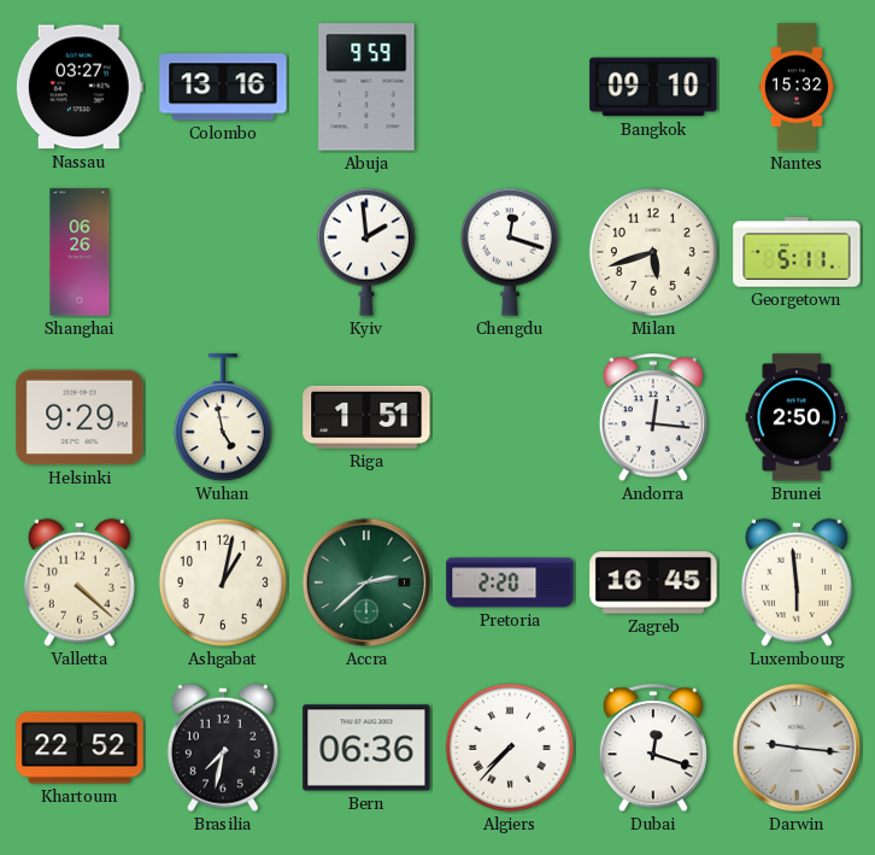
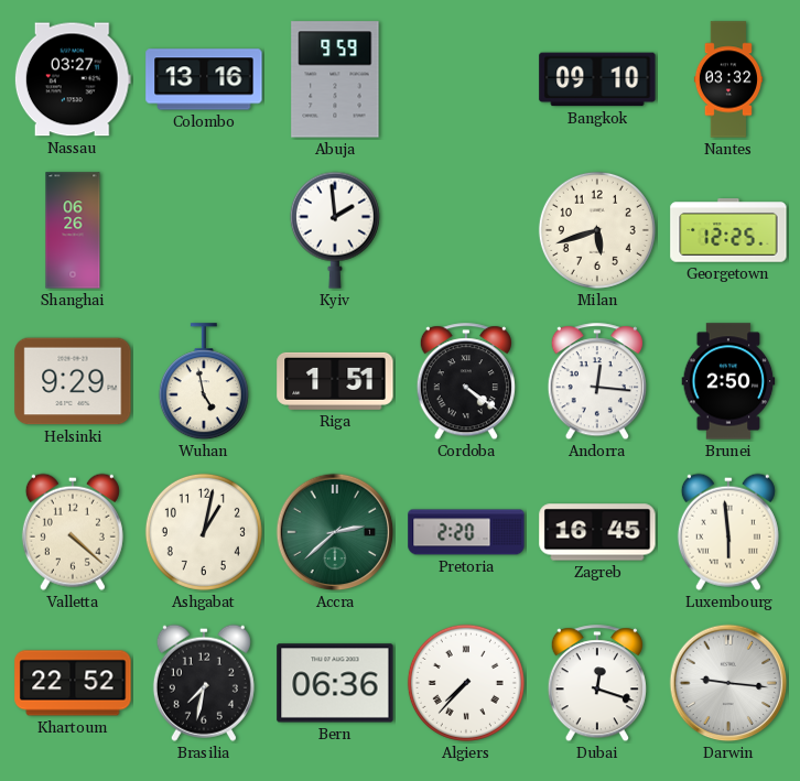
Nantes: 15:32 -> 03:32
Chengdu: 12:18 -> none
Georgetown: 5:11 -> 12:25
Cordoba: none -> 4:21
